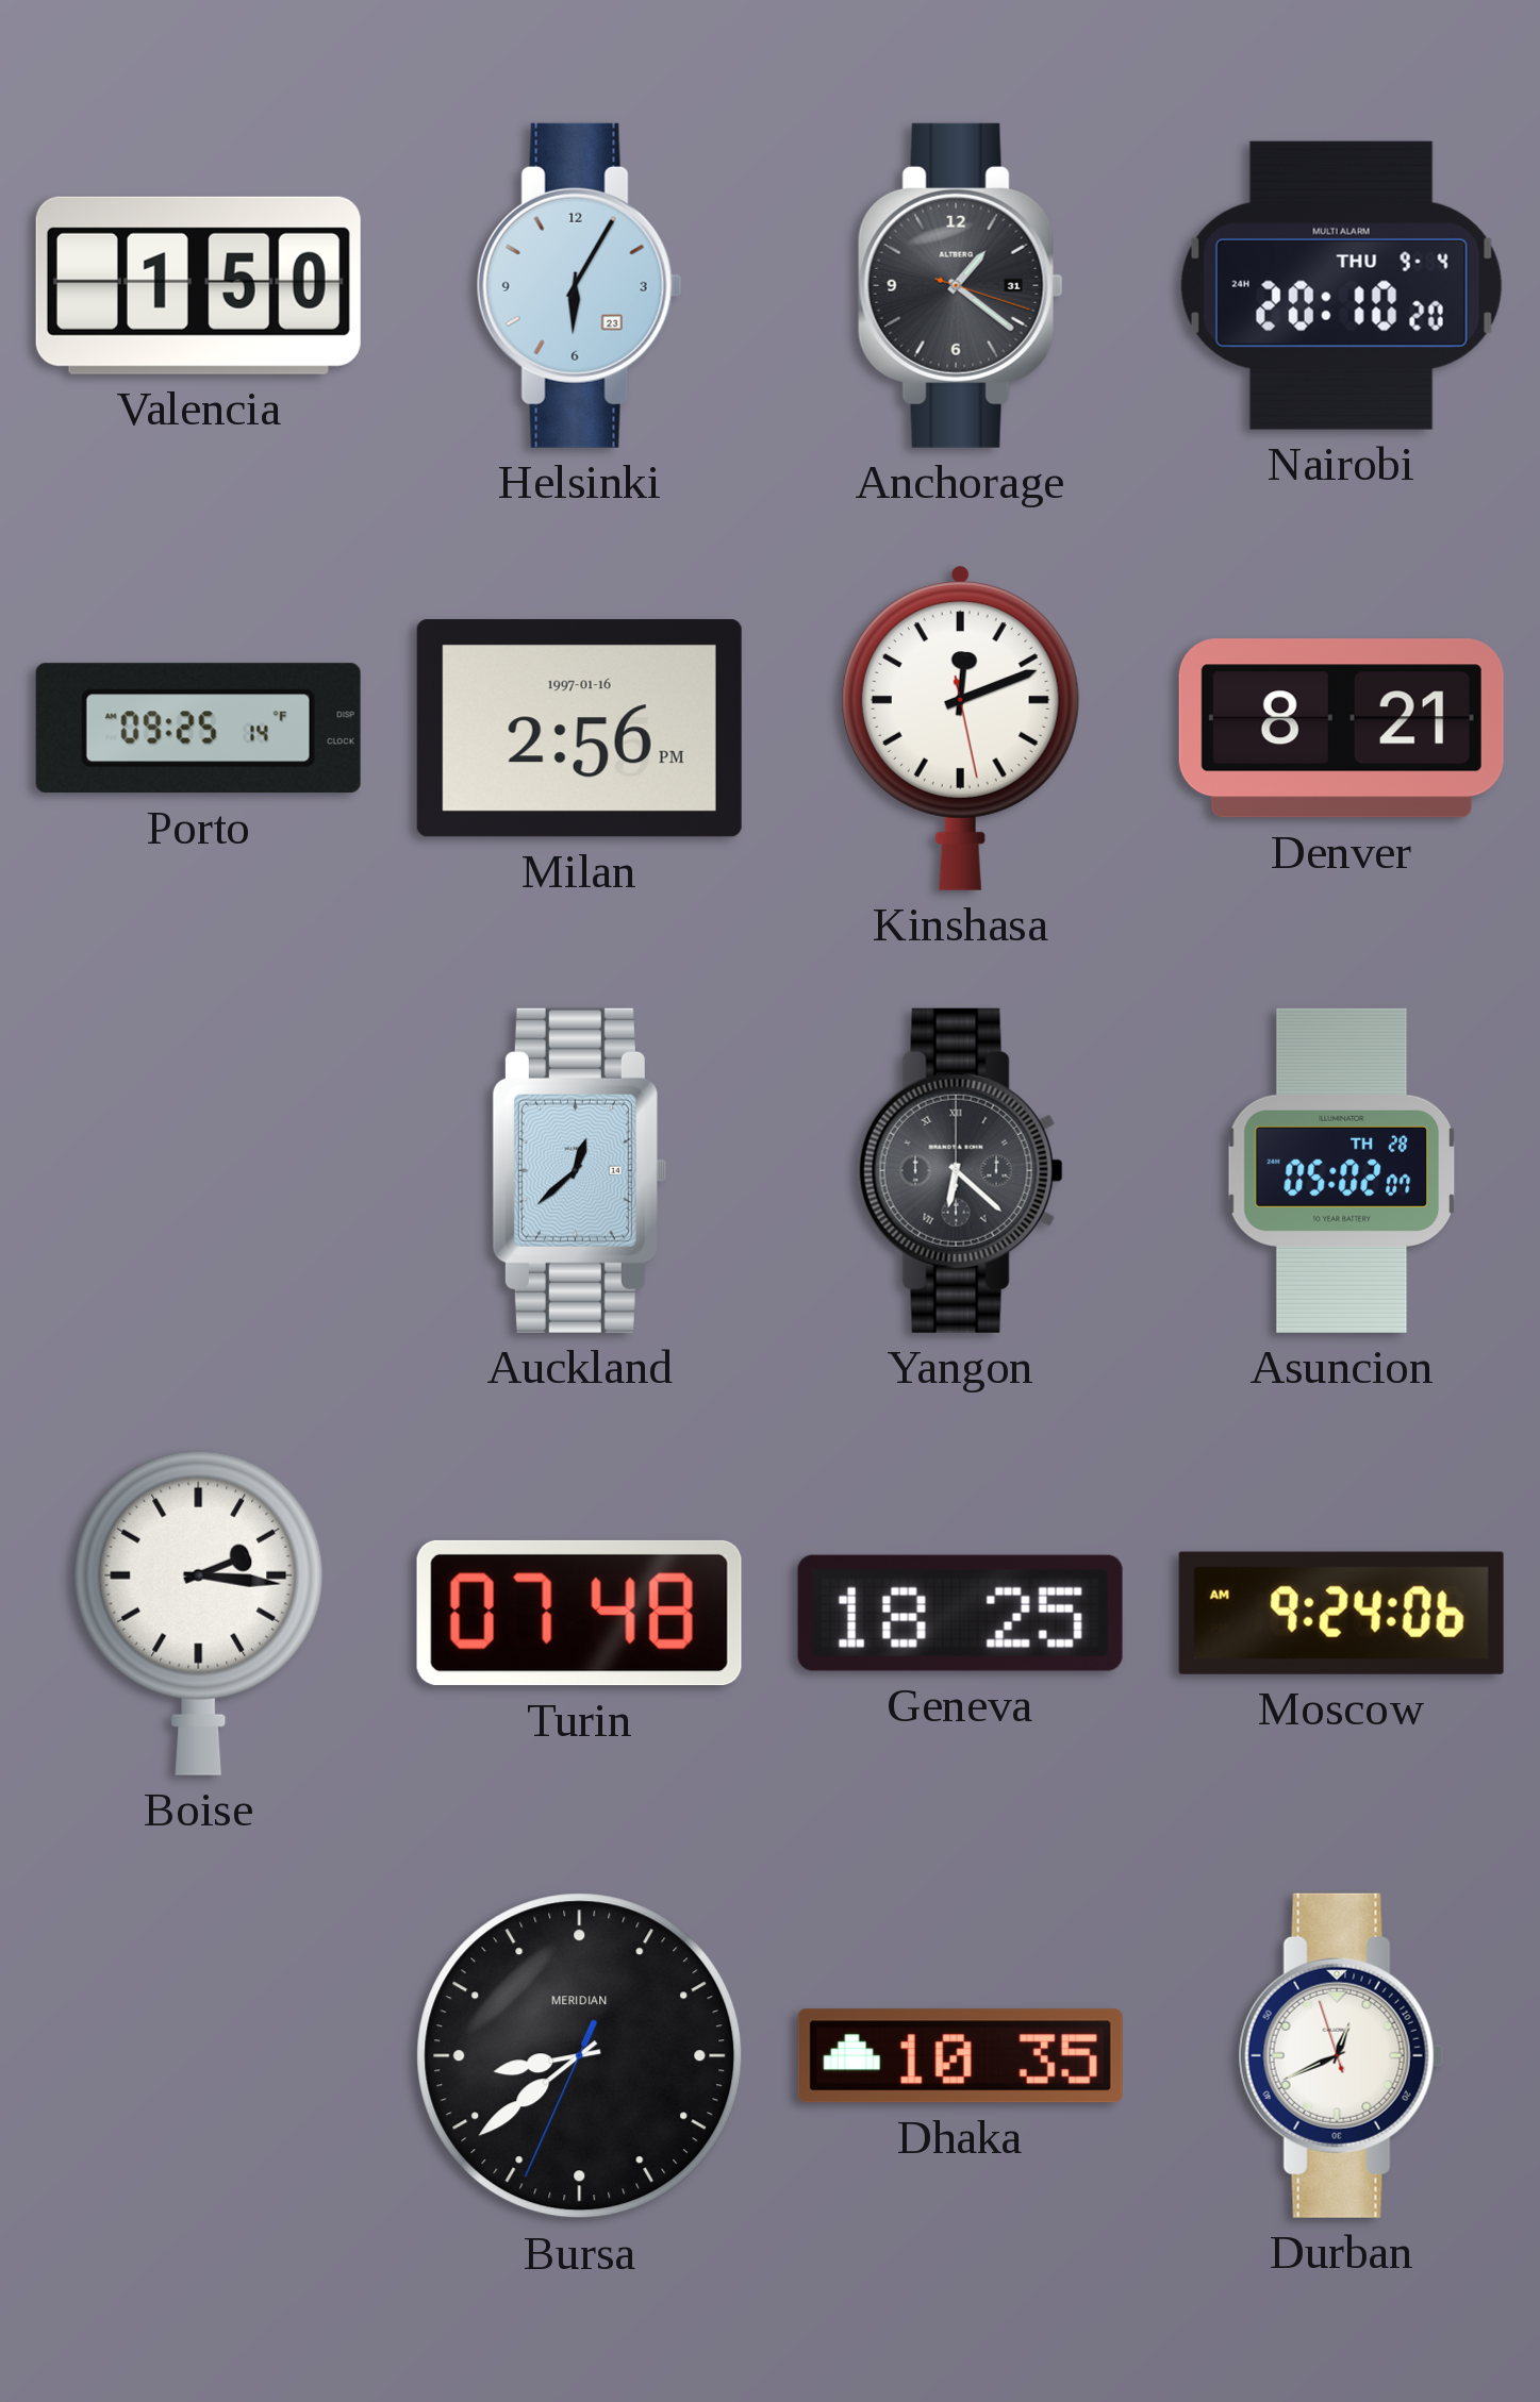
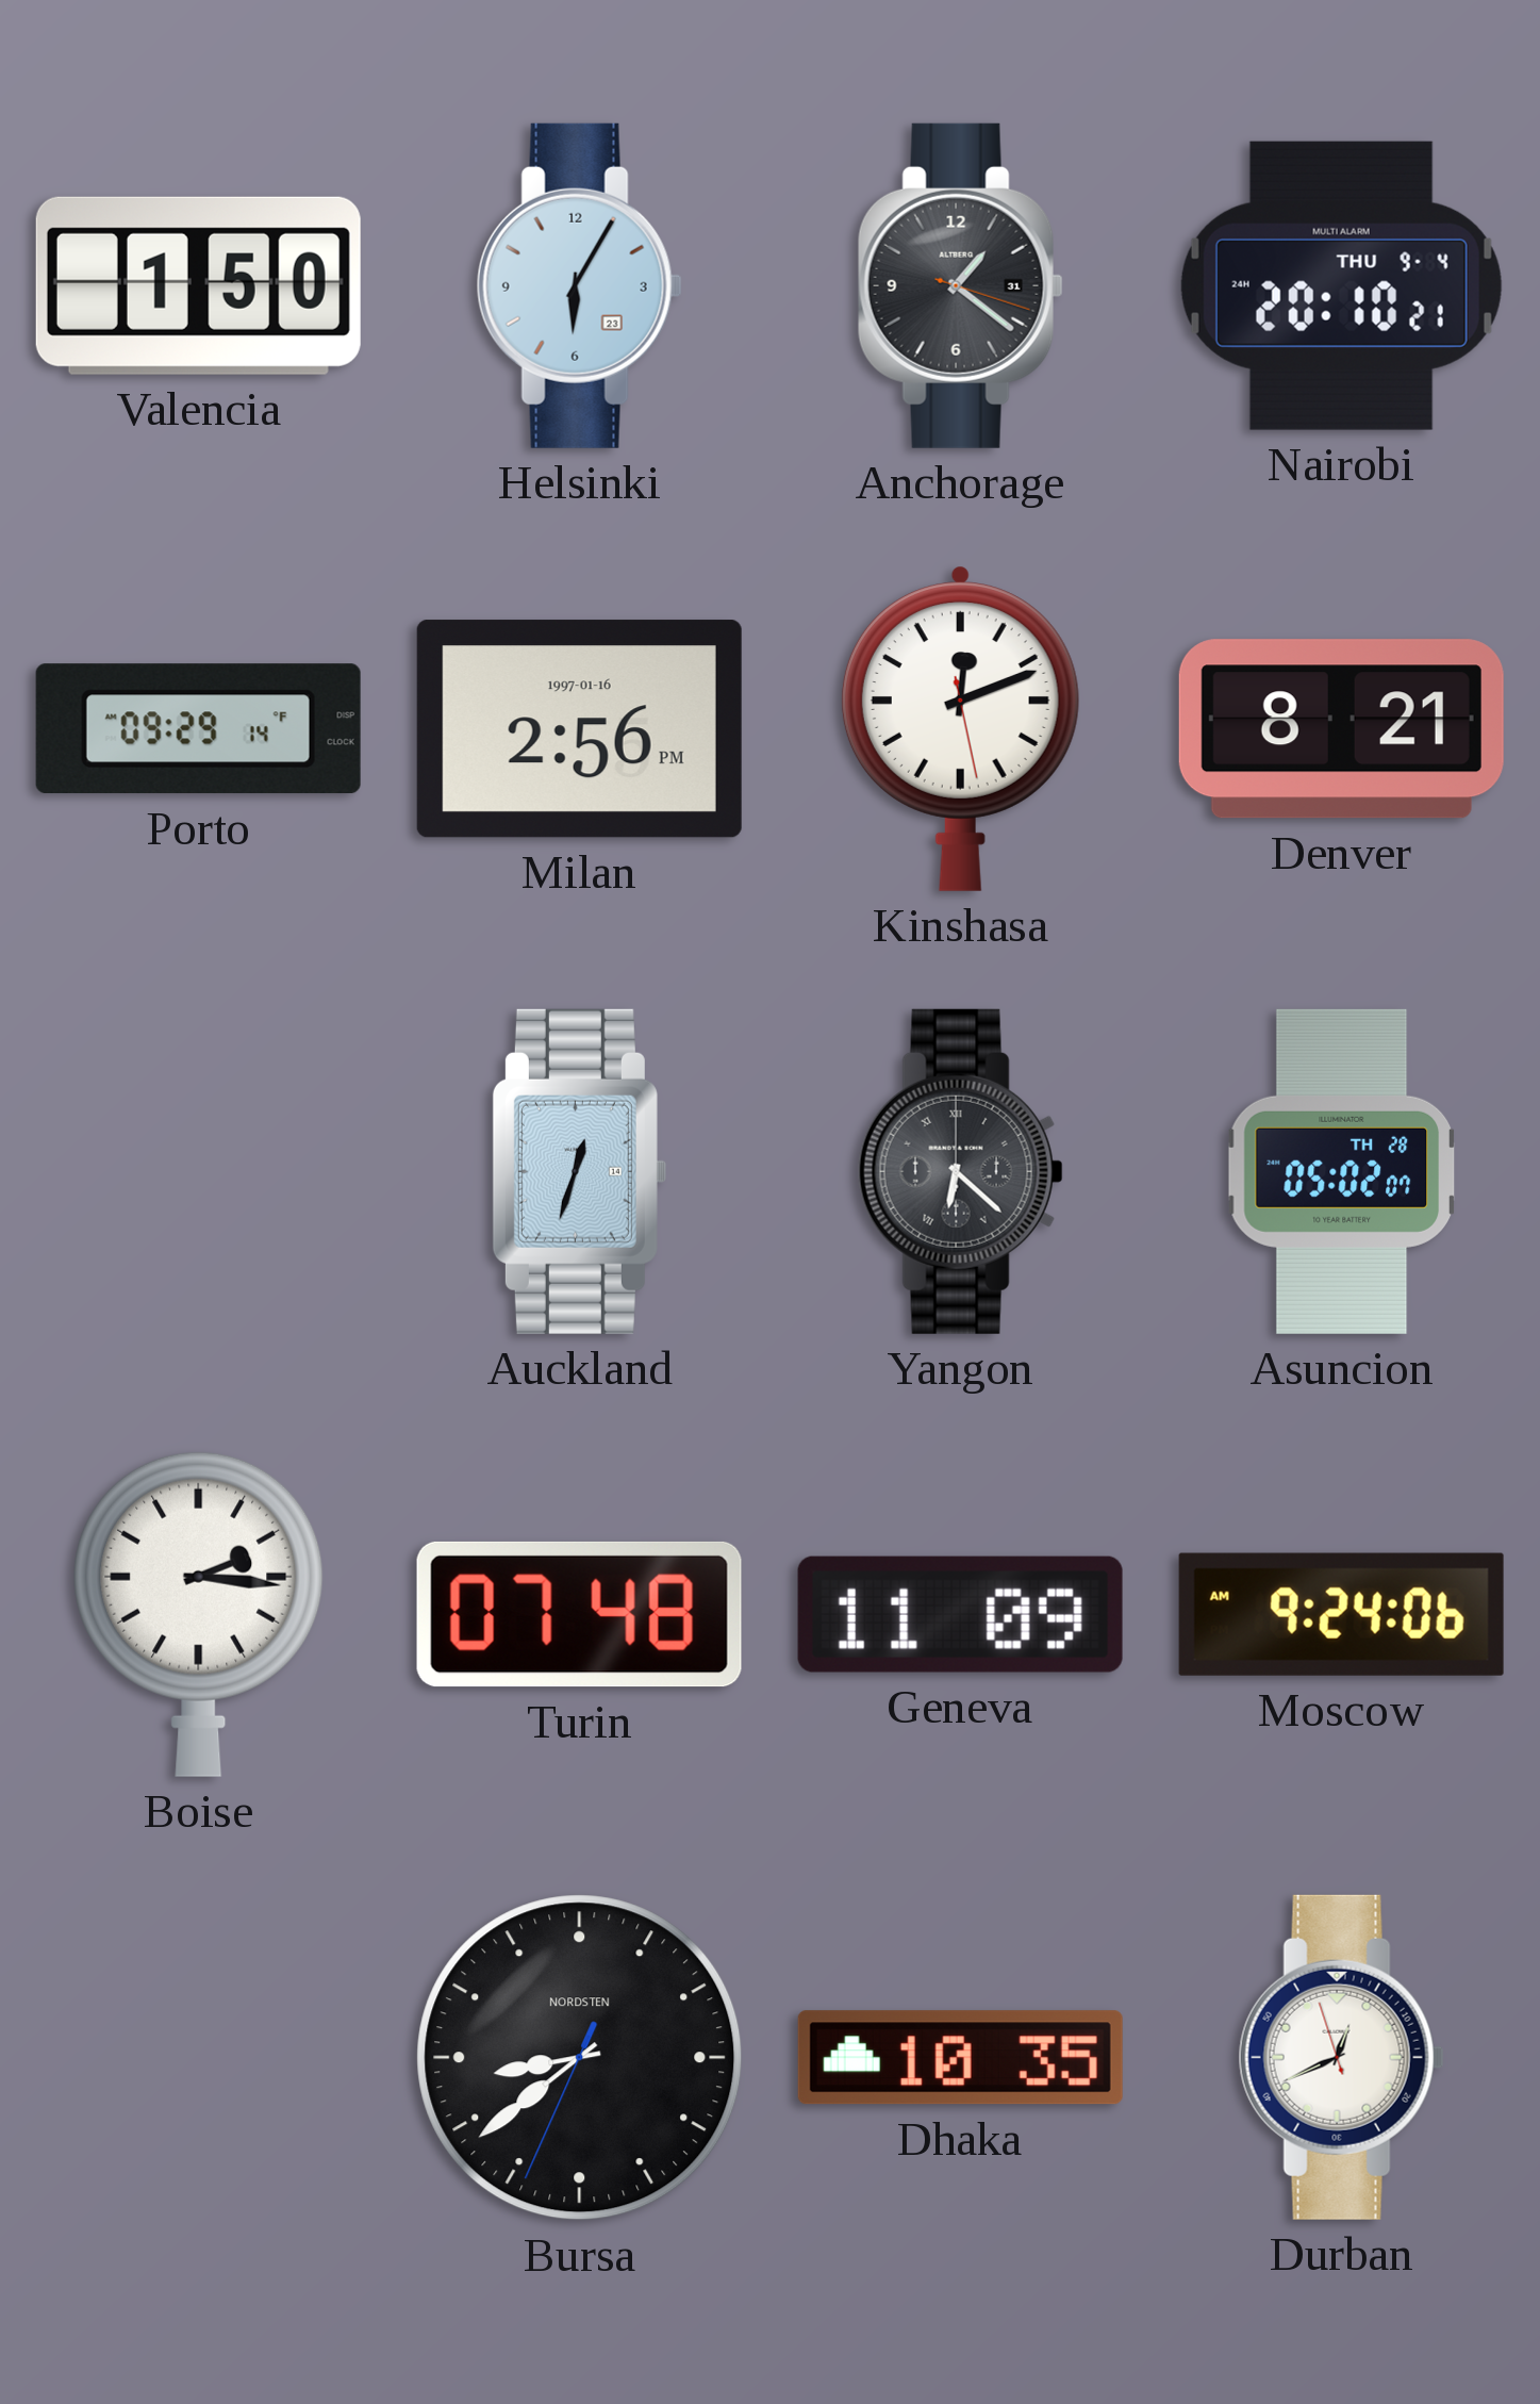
Nairobi: 20:10:20 -> 20:10:21
Porto: 09:25 -> 09:29
Auckland: 12:38 -> 12:33
Geneva: 18:25 -> 11:09
Bursa brand: MERIDIAN -> NORDSTEN
